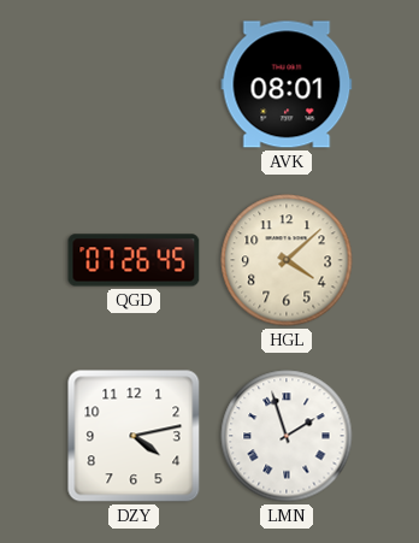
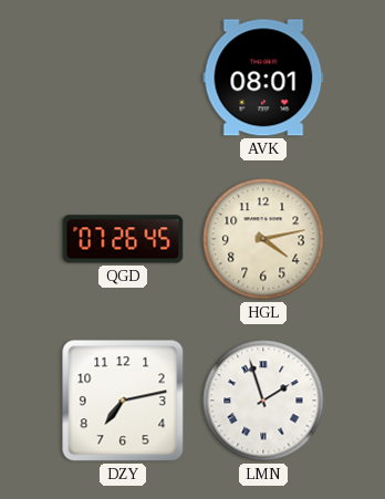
HGL: 4:08 -> 4:13
DZY: 4:13 -> 7:13
